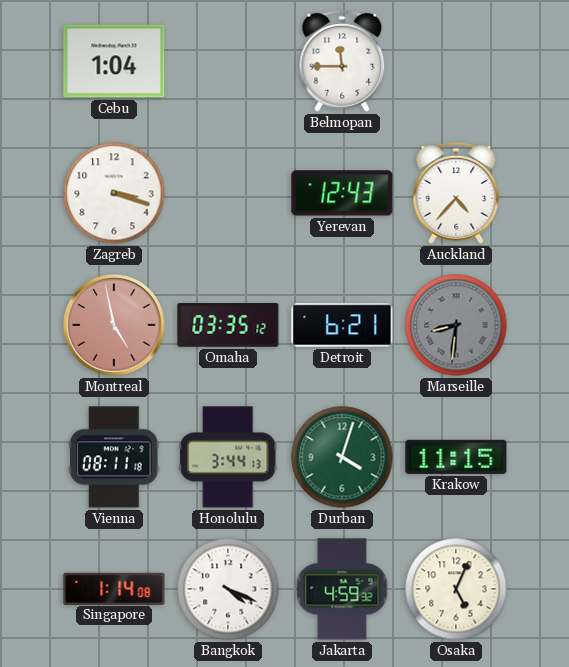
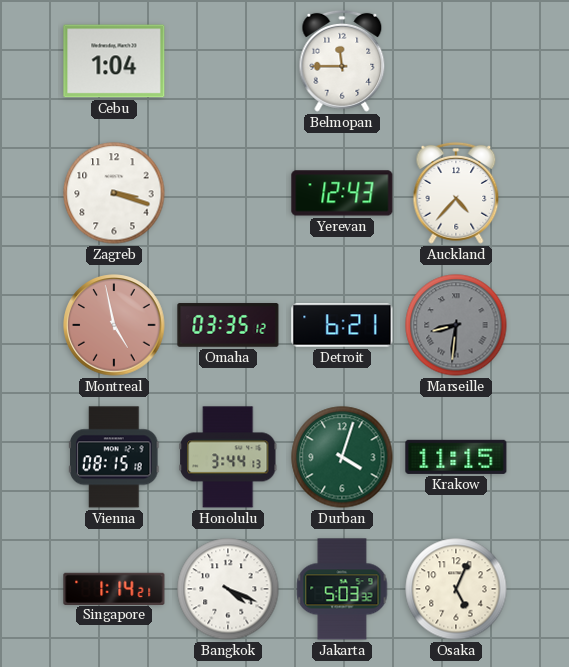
Vienna: 08:11 -> 08:15
Singapore: 1:14:08 -> 1:14:21
Jakarta: 4:59 -> 5:03
